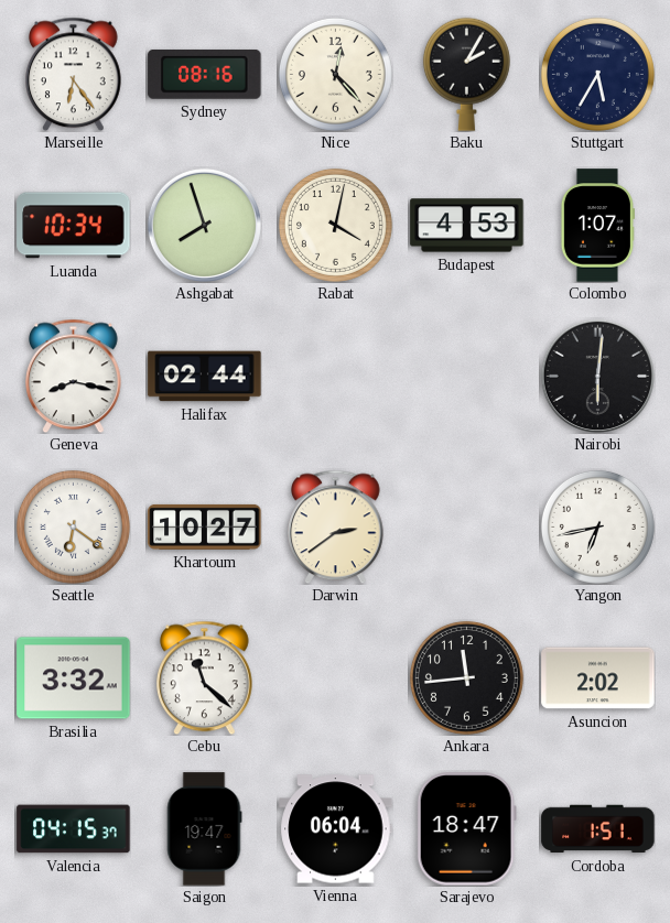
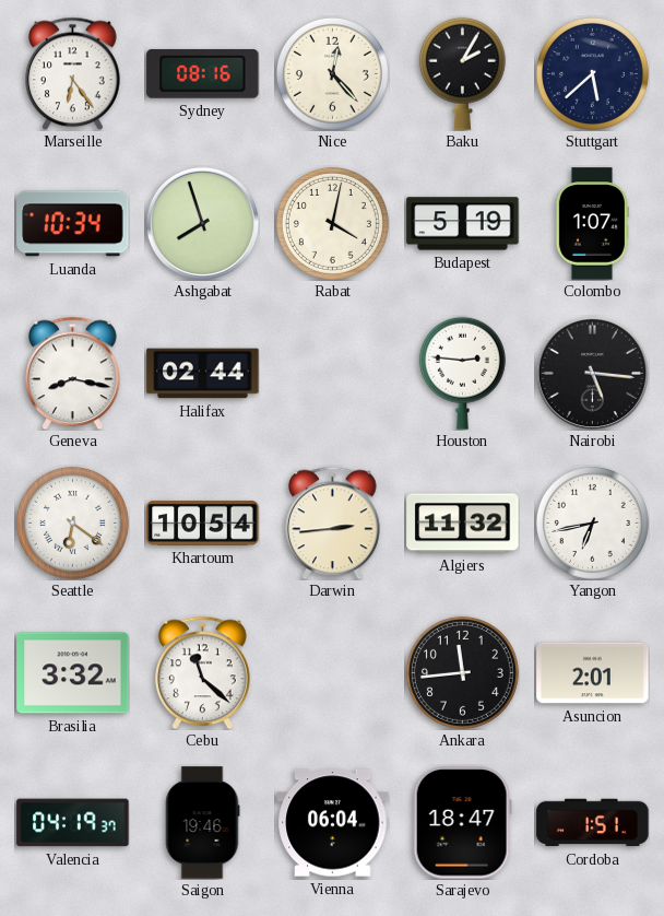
Stuttgart: 5:35 -> 5:38
Budapest: 4:53 -> 5:19
Houston: none -> 2:46
Nairobi: 6:01 -> 5:16
Khartoum: 10:27 -> 10:54
Darwin: 2:39 -> 2:44
Algiers: none -> 11:32
Asuncion: 2:02 -> 2:01
Valencia: 04:15 -> 04:19
Saigon: 19:47 -> 19:46
